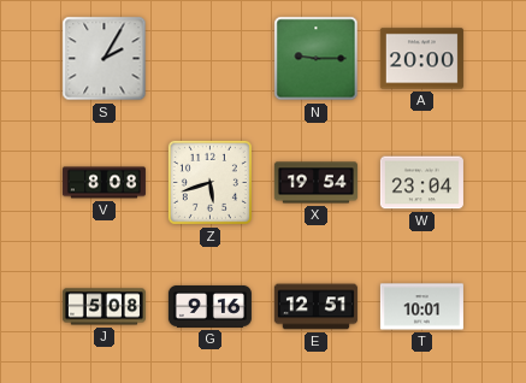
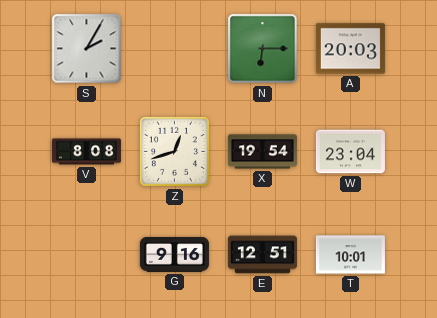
N: 9:15 -> 6:15
A: 20:00 -> 20:03
Z: 5:42 -> 12:42
J: 5:08 -> none
